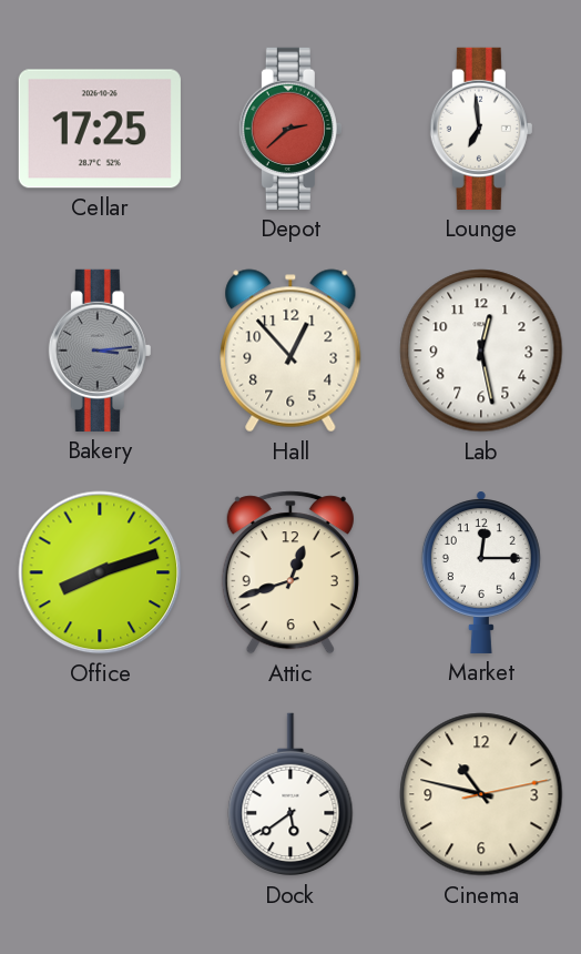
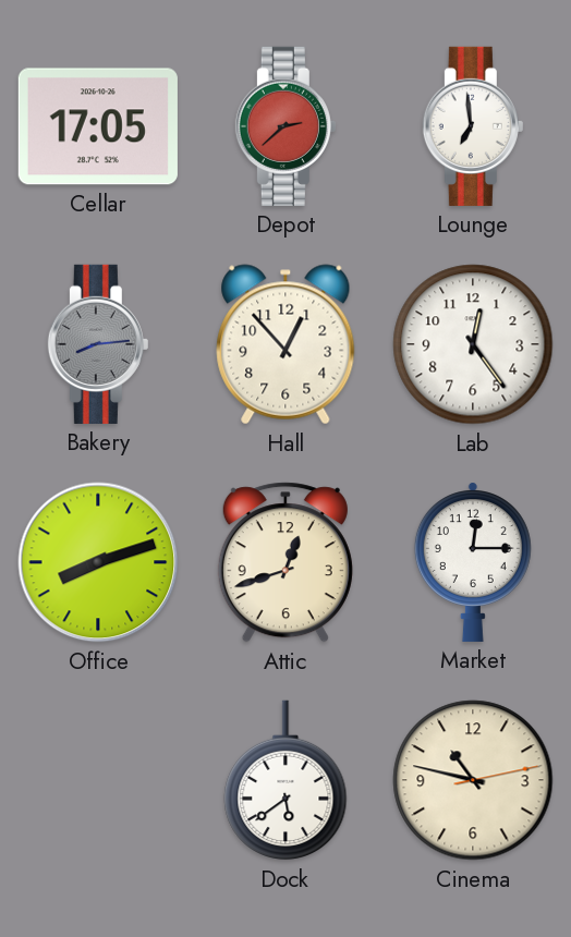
Cellar: 17:25 -> 17:05
Bakery: 3:14 -> 8:14
Lab: 12:28 -> 12:24
